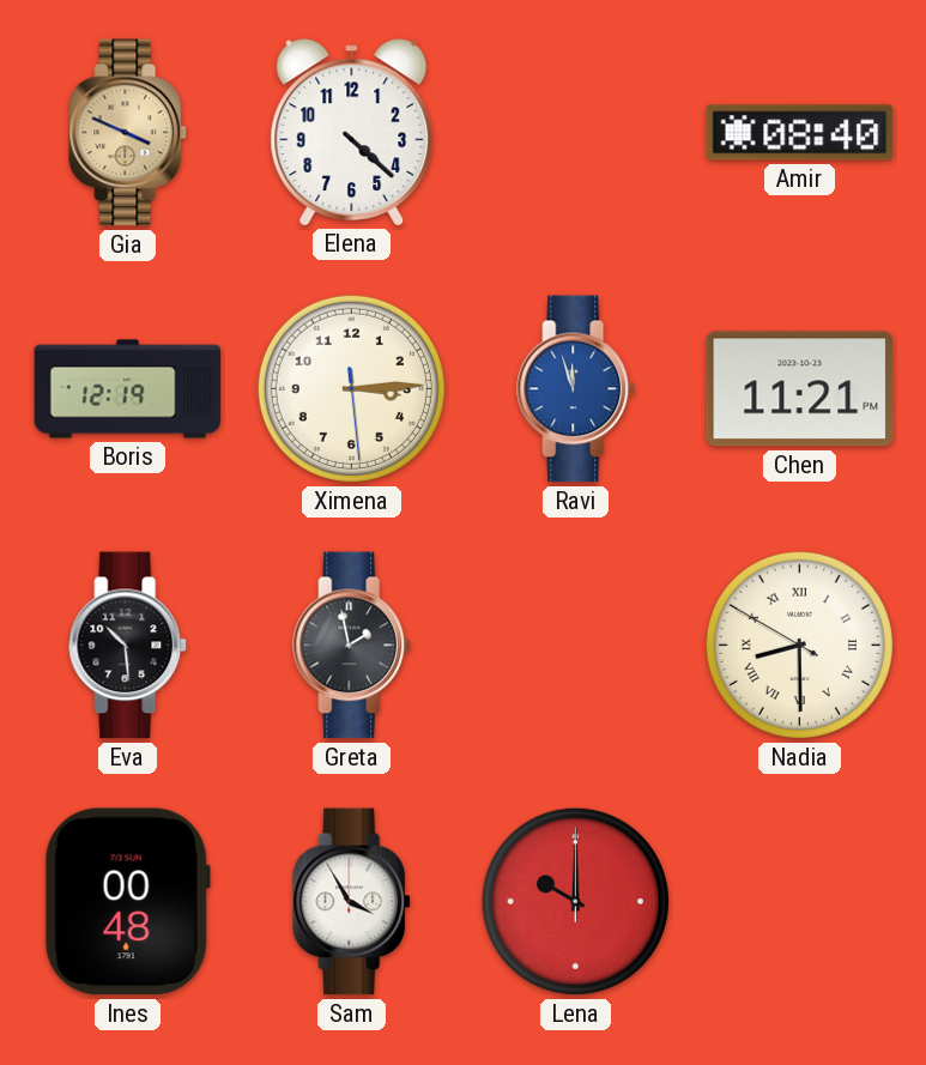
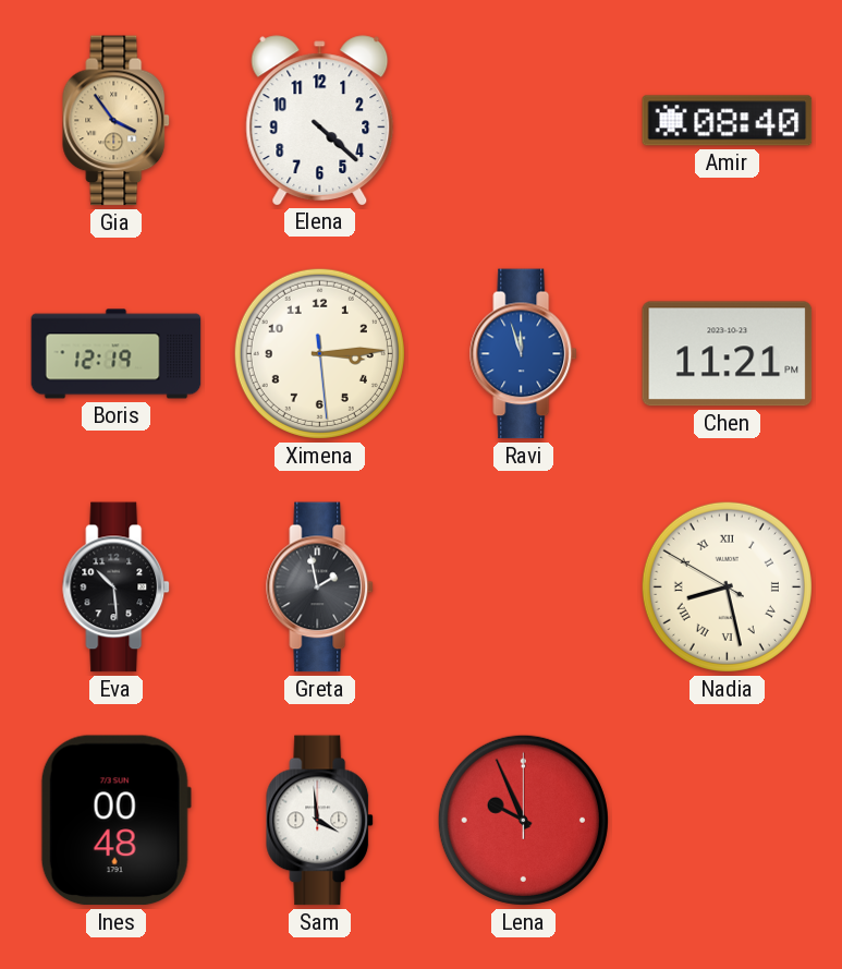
Gia: 3:49 -> 3:54
Nadia: 8:29 -> 8:27
Sam: 3:55 -> 3:59
Lena: 10:00 -> 9:56
